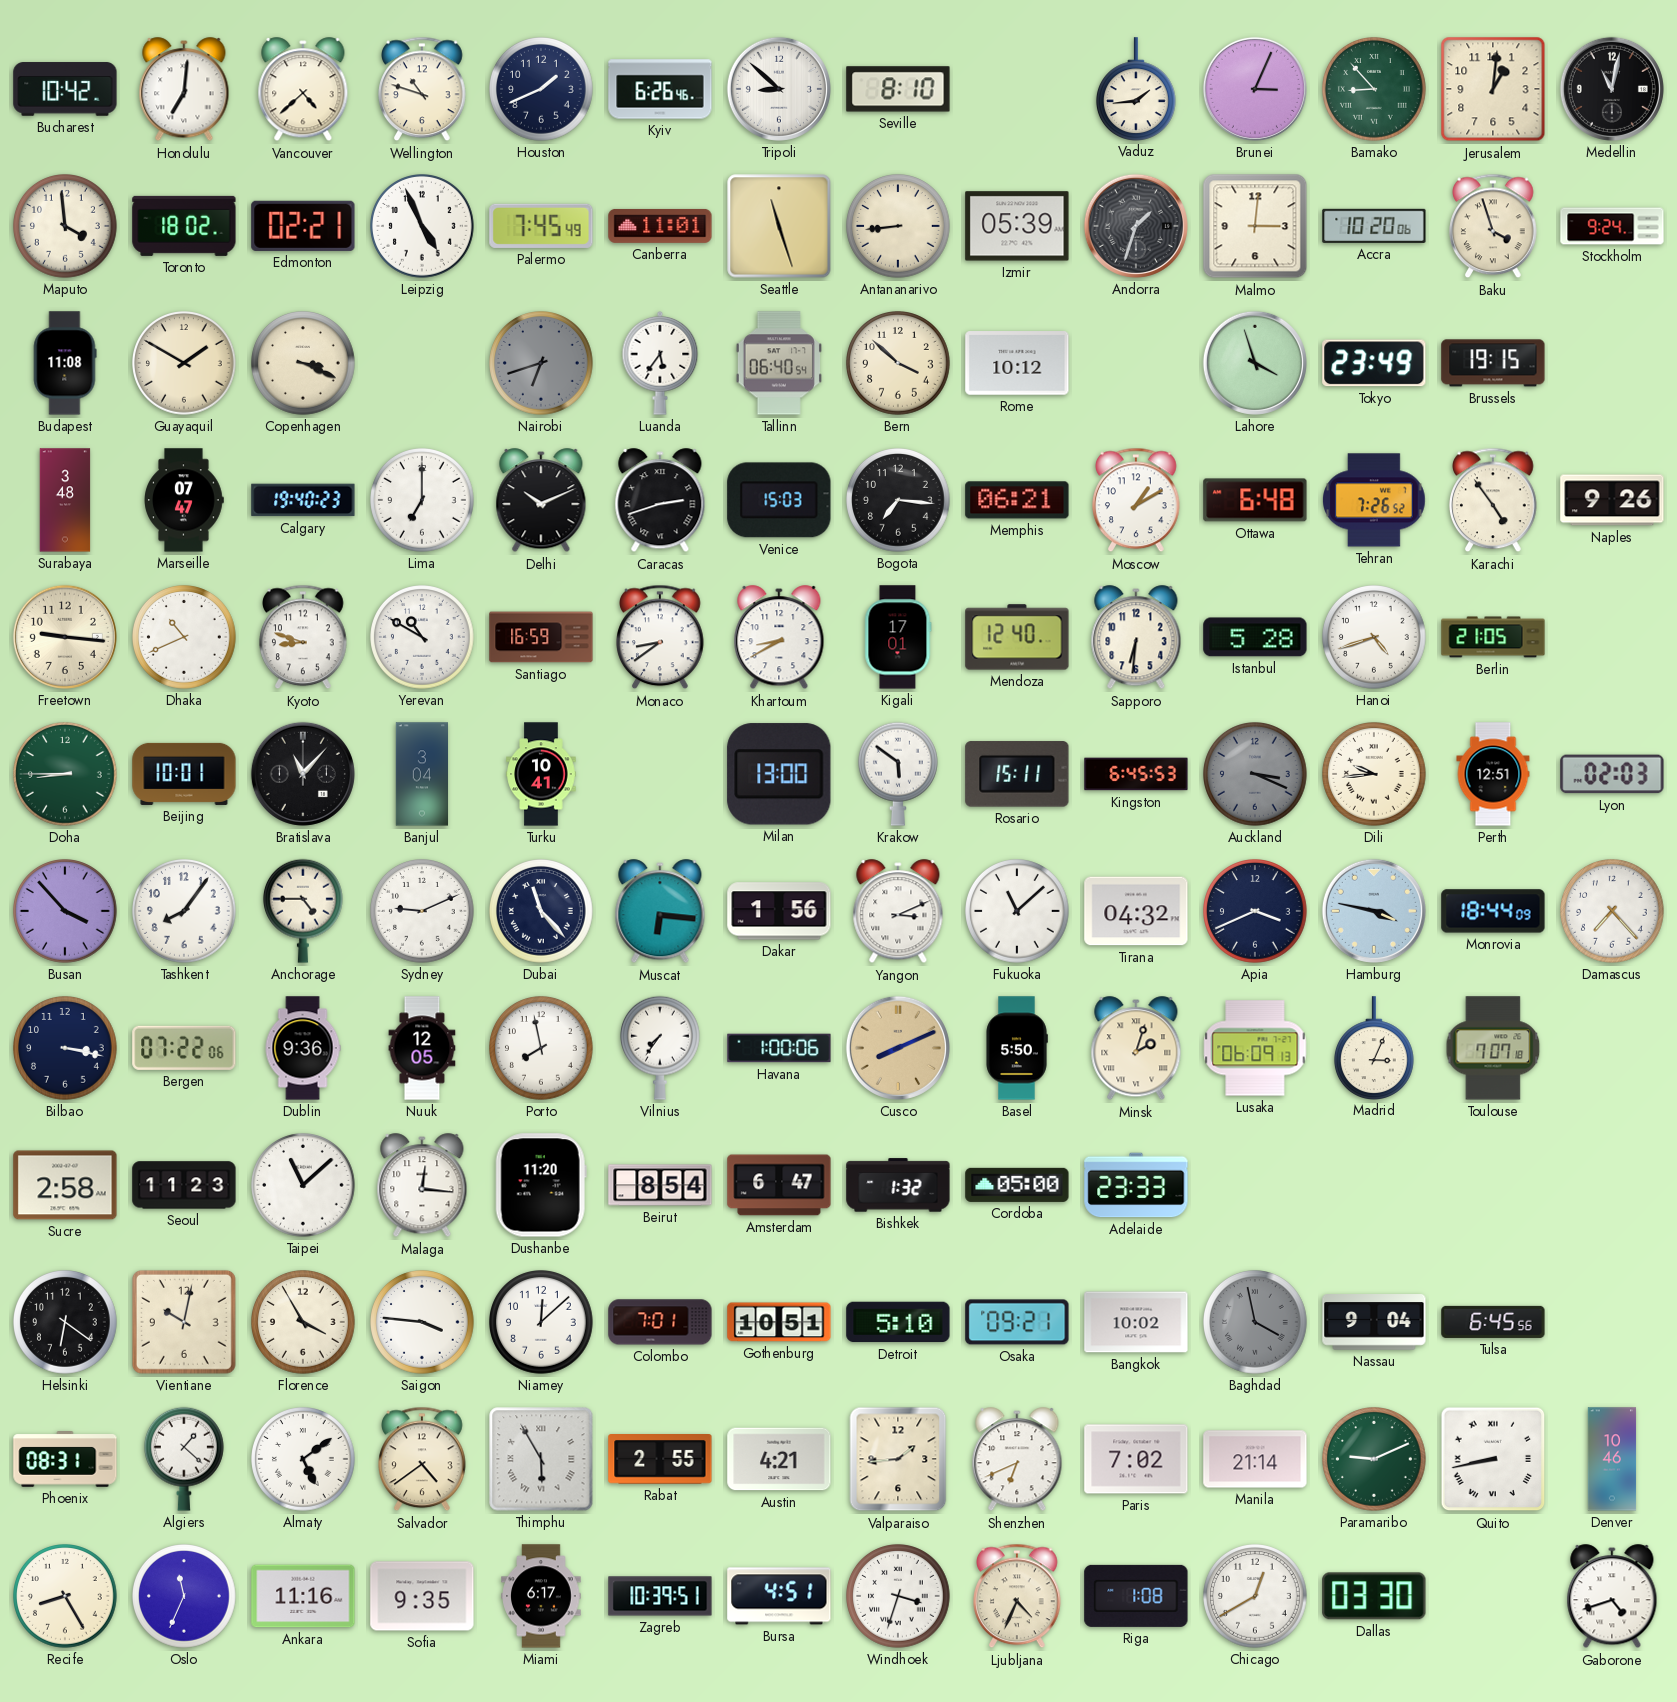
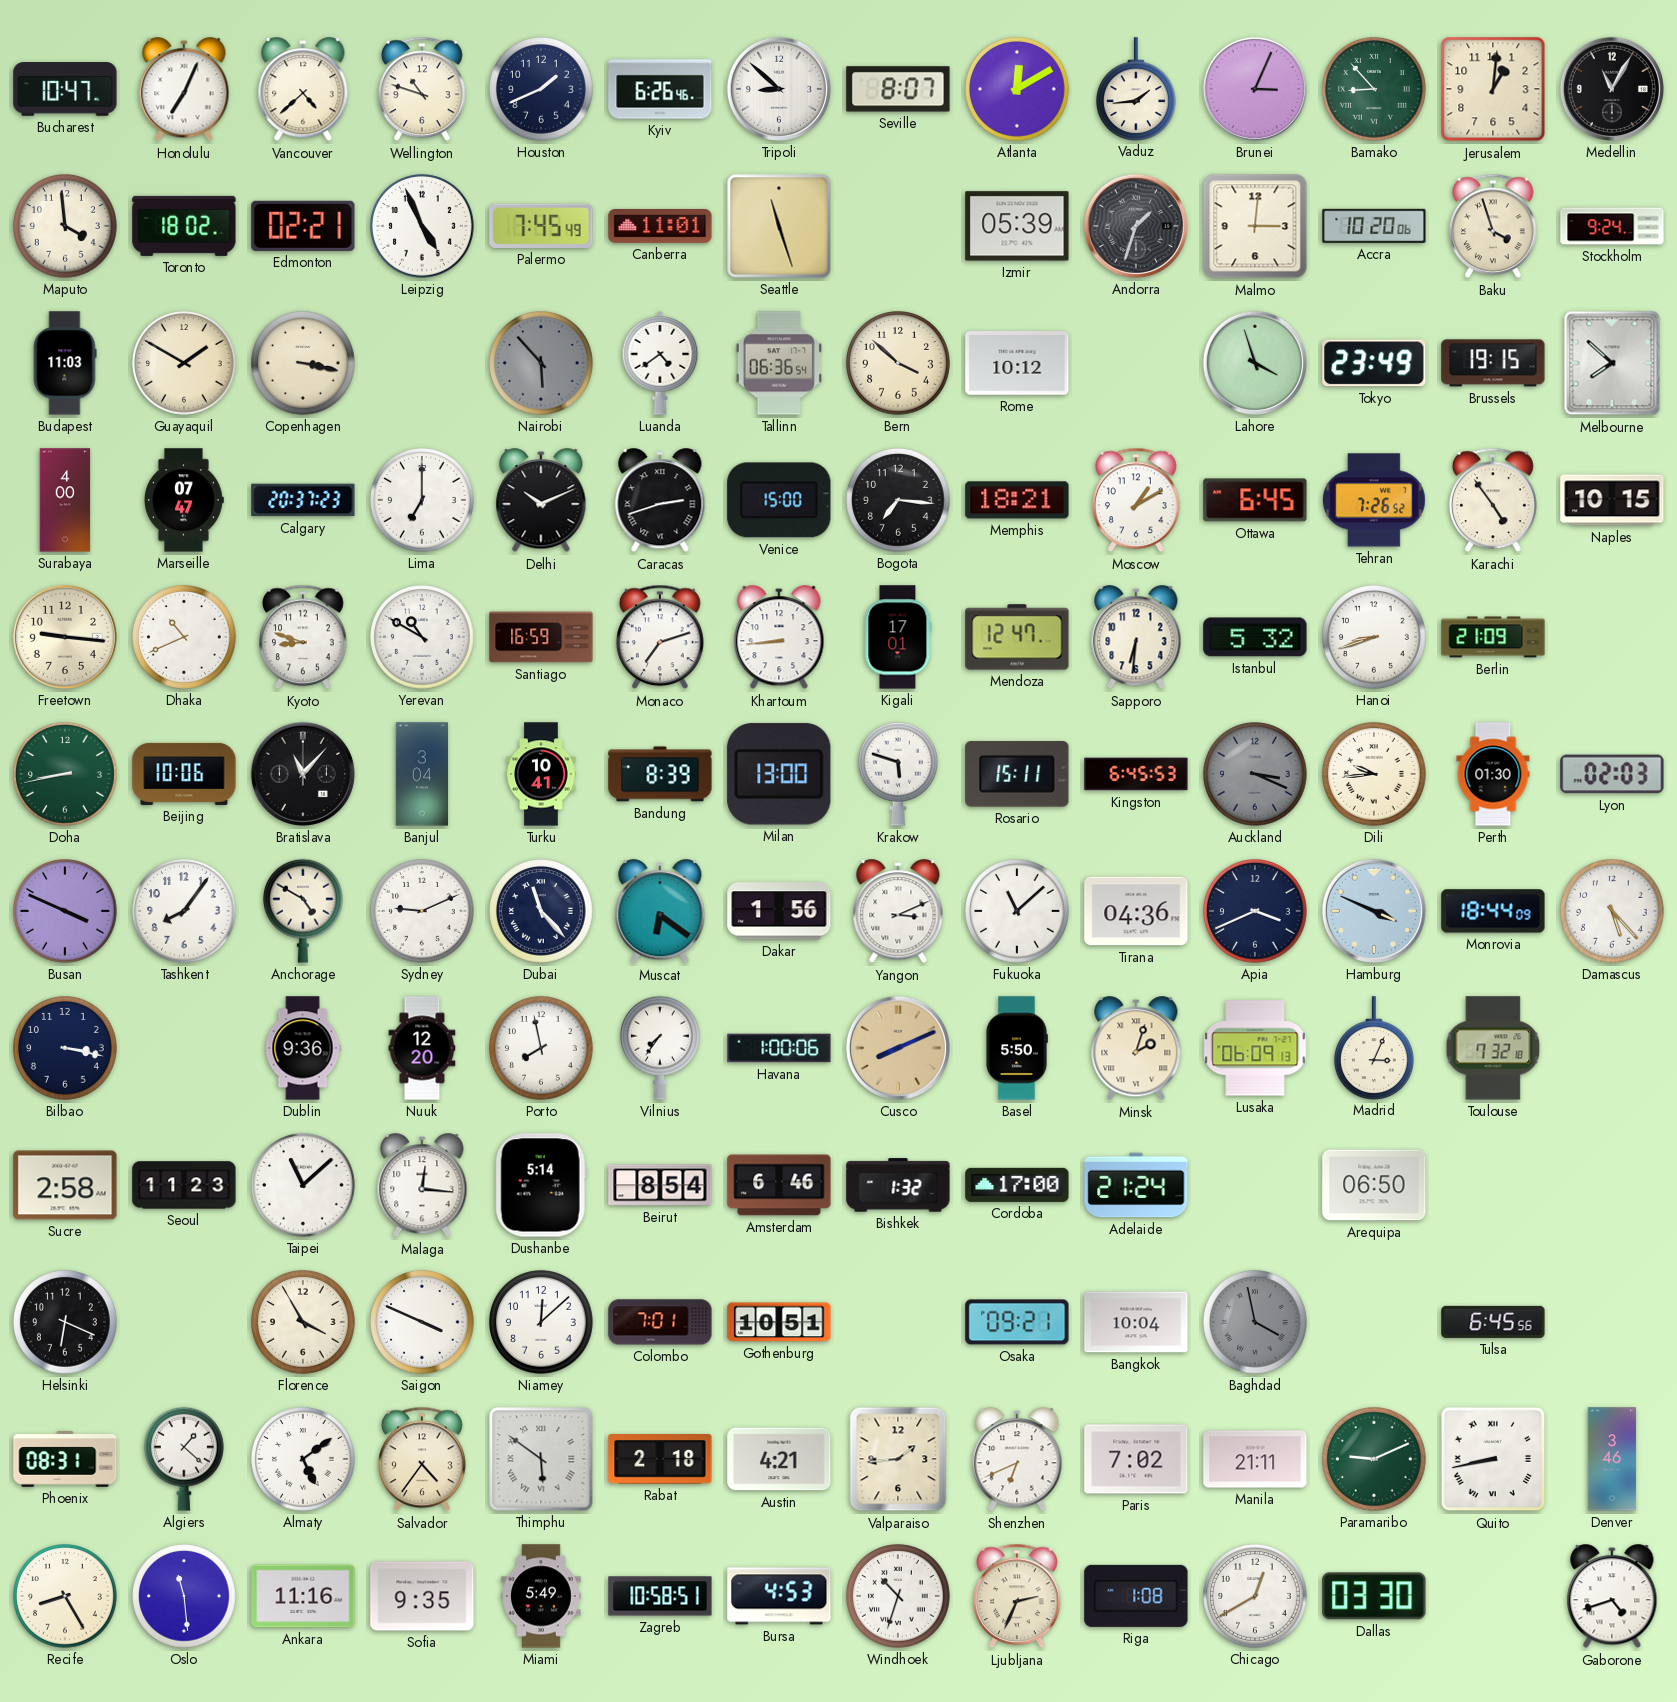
Bucharest: 10:42 -> 10:47
Honolulu: 7:01 -> 7:04
Seville: 8:10 -> 8:07
Atlanta: none -> 12:10
Medellin: 11:02 -> 11:05
Antananarivo: 8:44 -> none
Budapest: 11:08 -> 11:03
Copenhagen: 3:19 -> 3:17
Nairobi: 6:42 -> 5:53
Luanda: 5:36 -> 4:39
Tallinn: 06:40 -> 06:36
Melbourne: none -> 7:52
Surabaya: 3:48 -> 4:00
Calgary: 19:40 -> 20:37
Venice: 15:03 -> 15:00
Memphis: 06:21 -> 18:21
Ottawa: 6:48 -> 6:45
Naples: 9:26 -> 10:15
Monaco: 8:39 -> 7:12
Khartoum: 8:40 -> 8:44
Mendoza: 12:40 -> 12:47
Istanbul: 5:28 -> 5:32
Hanoi: 4:42 -> 8:42
Berlin: 21:05 -> 21:09
Doha: 8:45 -> 8:43
Beijing: 10:01 -> 10:06
Bandung: none -> 8:39
Krakow: 5:51 -> 5:48
Perth: 12:51 -> 01:30
Busan: 3:53 -> 3:49
Anchorage: 4:45 -> 4:50
Muscat: 6:16 -> 6:21
Tirana: 04:32 -> 04:36
Hamburg: 3:47 -> 3:49
Damascus: 7:23 -> 5:23
Bergen: 07:22 -> none
Nuuk: 12:05 -> 12:20
Toulouse: 7:07 -> 7:32
Dushanbe: 11:20 -> 5:14
Amsterdam: 6:47 -> 6:46
Cordoba: 05:00 -> 17:00
Adelaide: 23:33 -> 21:24
Arequipa: none -> 06:50
Helsinki: 6:21 -> 6:19
Vientiane: 10:02 -> none
Saigon: 3:46 -> 3:49
Detroit: 5:10 -> none
Bangkok: 10:02 -> 10:04
Nassau: 9:04 -> none
Salvador: 4:39 -> 4:36
Thimphu: 5:55 -> 5:51
Rabat: 2:55 -> 2:18
Manila: 21:14 -> 21:11
Denver: 10:46 -> 3:46
Oslo: 11:34 -> 11:29
Miami: 6:17 -> 5:49
Zagreb: 10:39 -> 10:58
Bursa: 4:51 -> 4:53
Windhoek: 3:33 -> 10:33
Ljubljana: 4:34 -> 2:34
